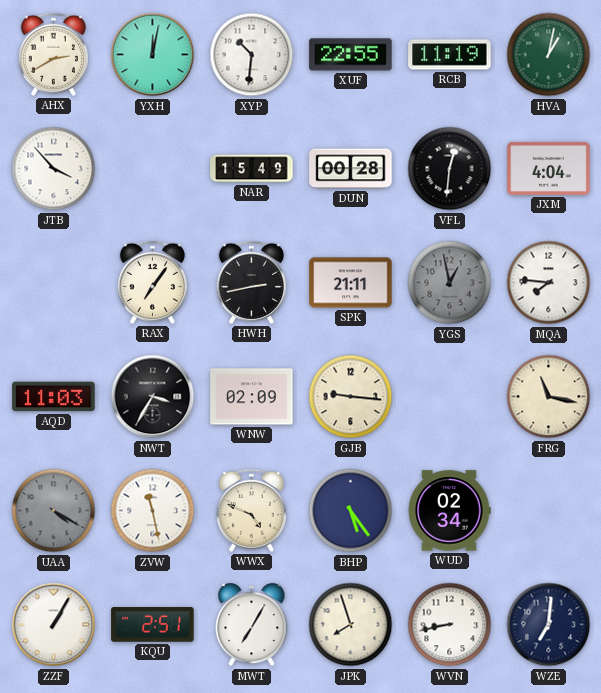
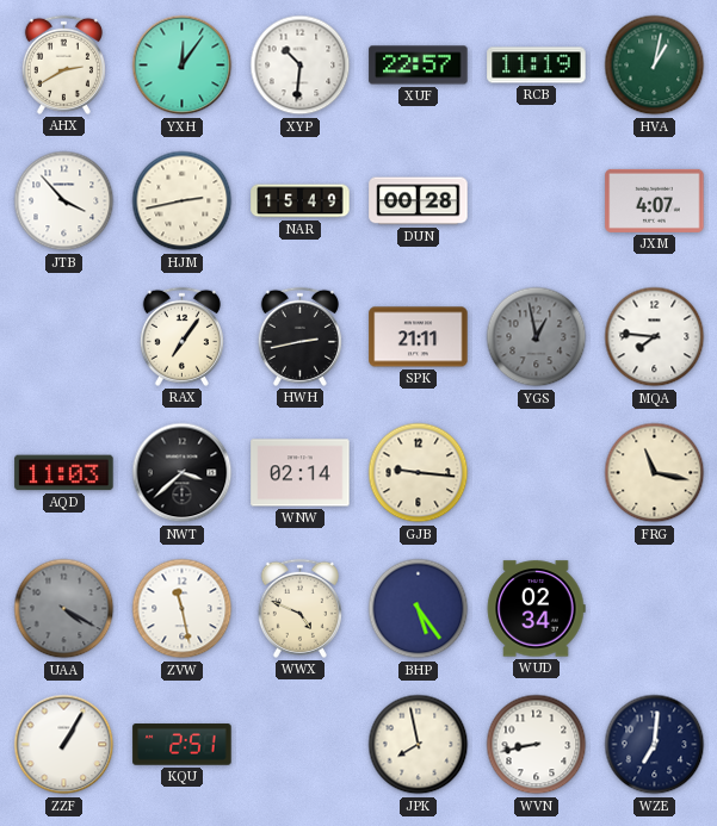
YXH: 12:02 -> 12:06
XUF: 22:55 -> 22:57
HJM: none -> 2:43
VFL: 12:31 -> none
JXM: 4:04 -> 4:07
NWT: 3:35 -> 3:38
WNW: 02:09 -> 02:14
MWT: 7:05 -> none
JPK: 7:57 -> 7:58
